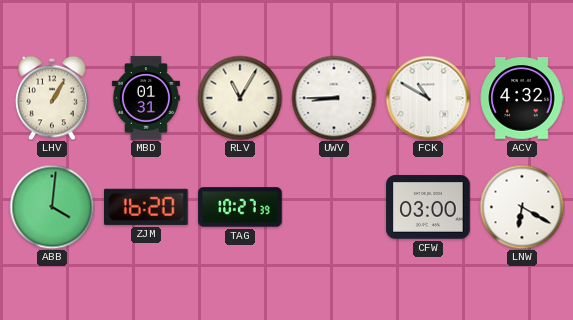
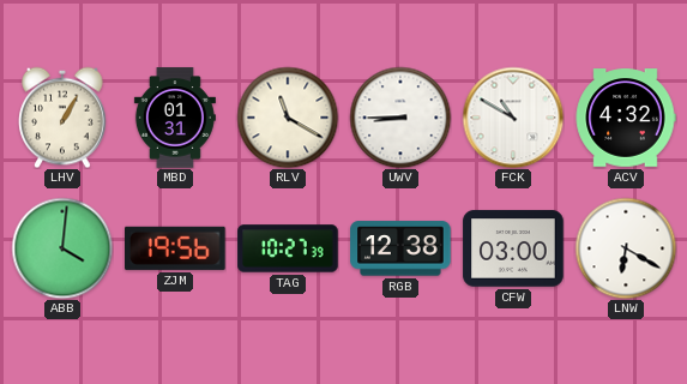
RLV: 11:05 -> 11:20
ZJM: 16:20 -> 19:56
RGB: none -> 12:38
